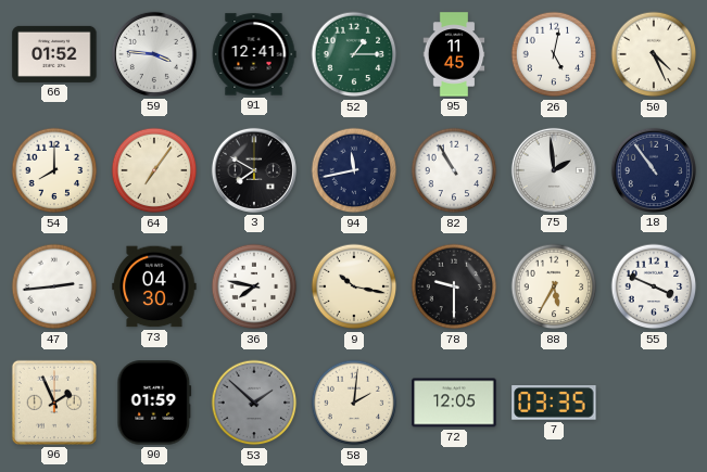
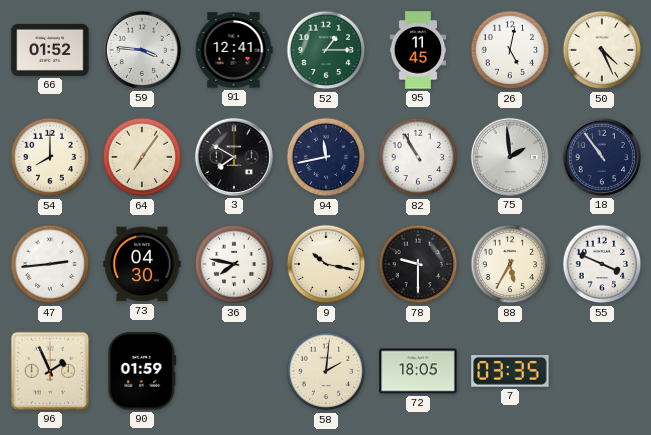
53: 1:52 -> none
72: 12:05 -> 18:05
